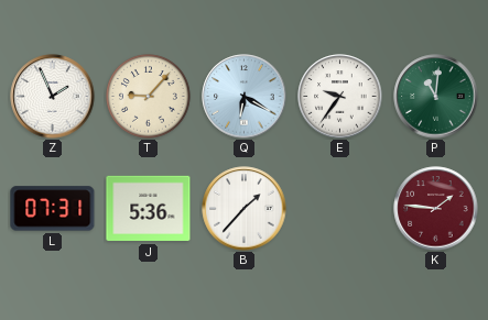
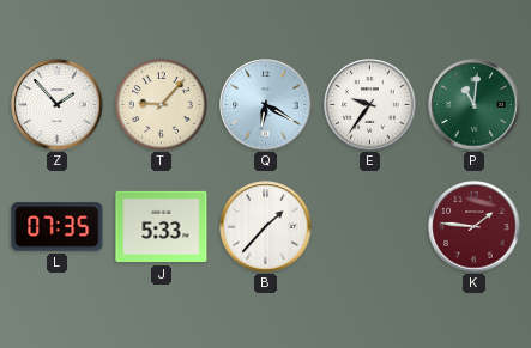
Z: 1:56 -> 1:53
L: 07:31 -> 07:35
J: 5:36 -> 5:33
